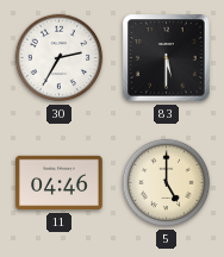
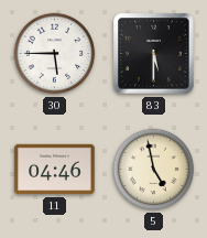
30: 2:35 -> 5:45
5: 5:00 -> 4:58
